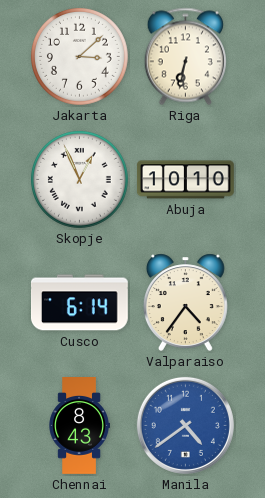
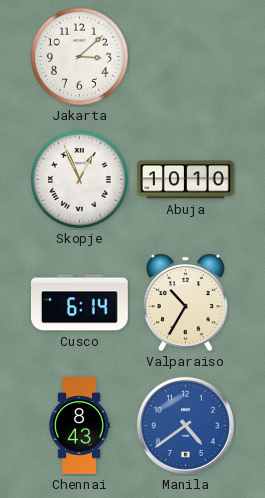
Riga: 6:32 -> none
Valparaiso: 4:36 -> 10:35
